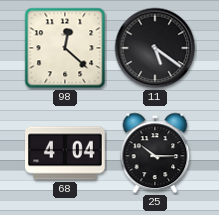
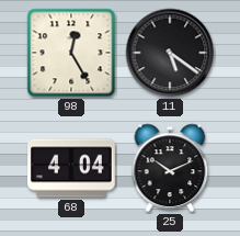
98: 12:22 -> 12:25
25: 10:15 -> 10:11
